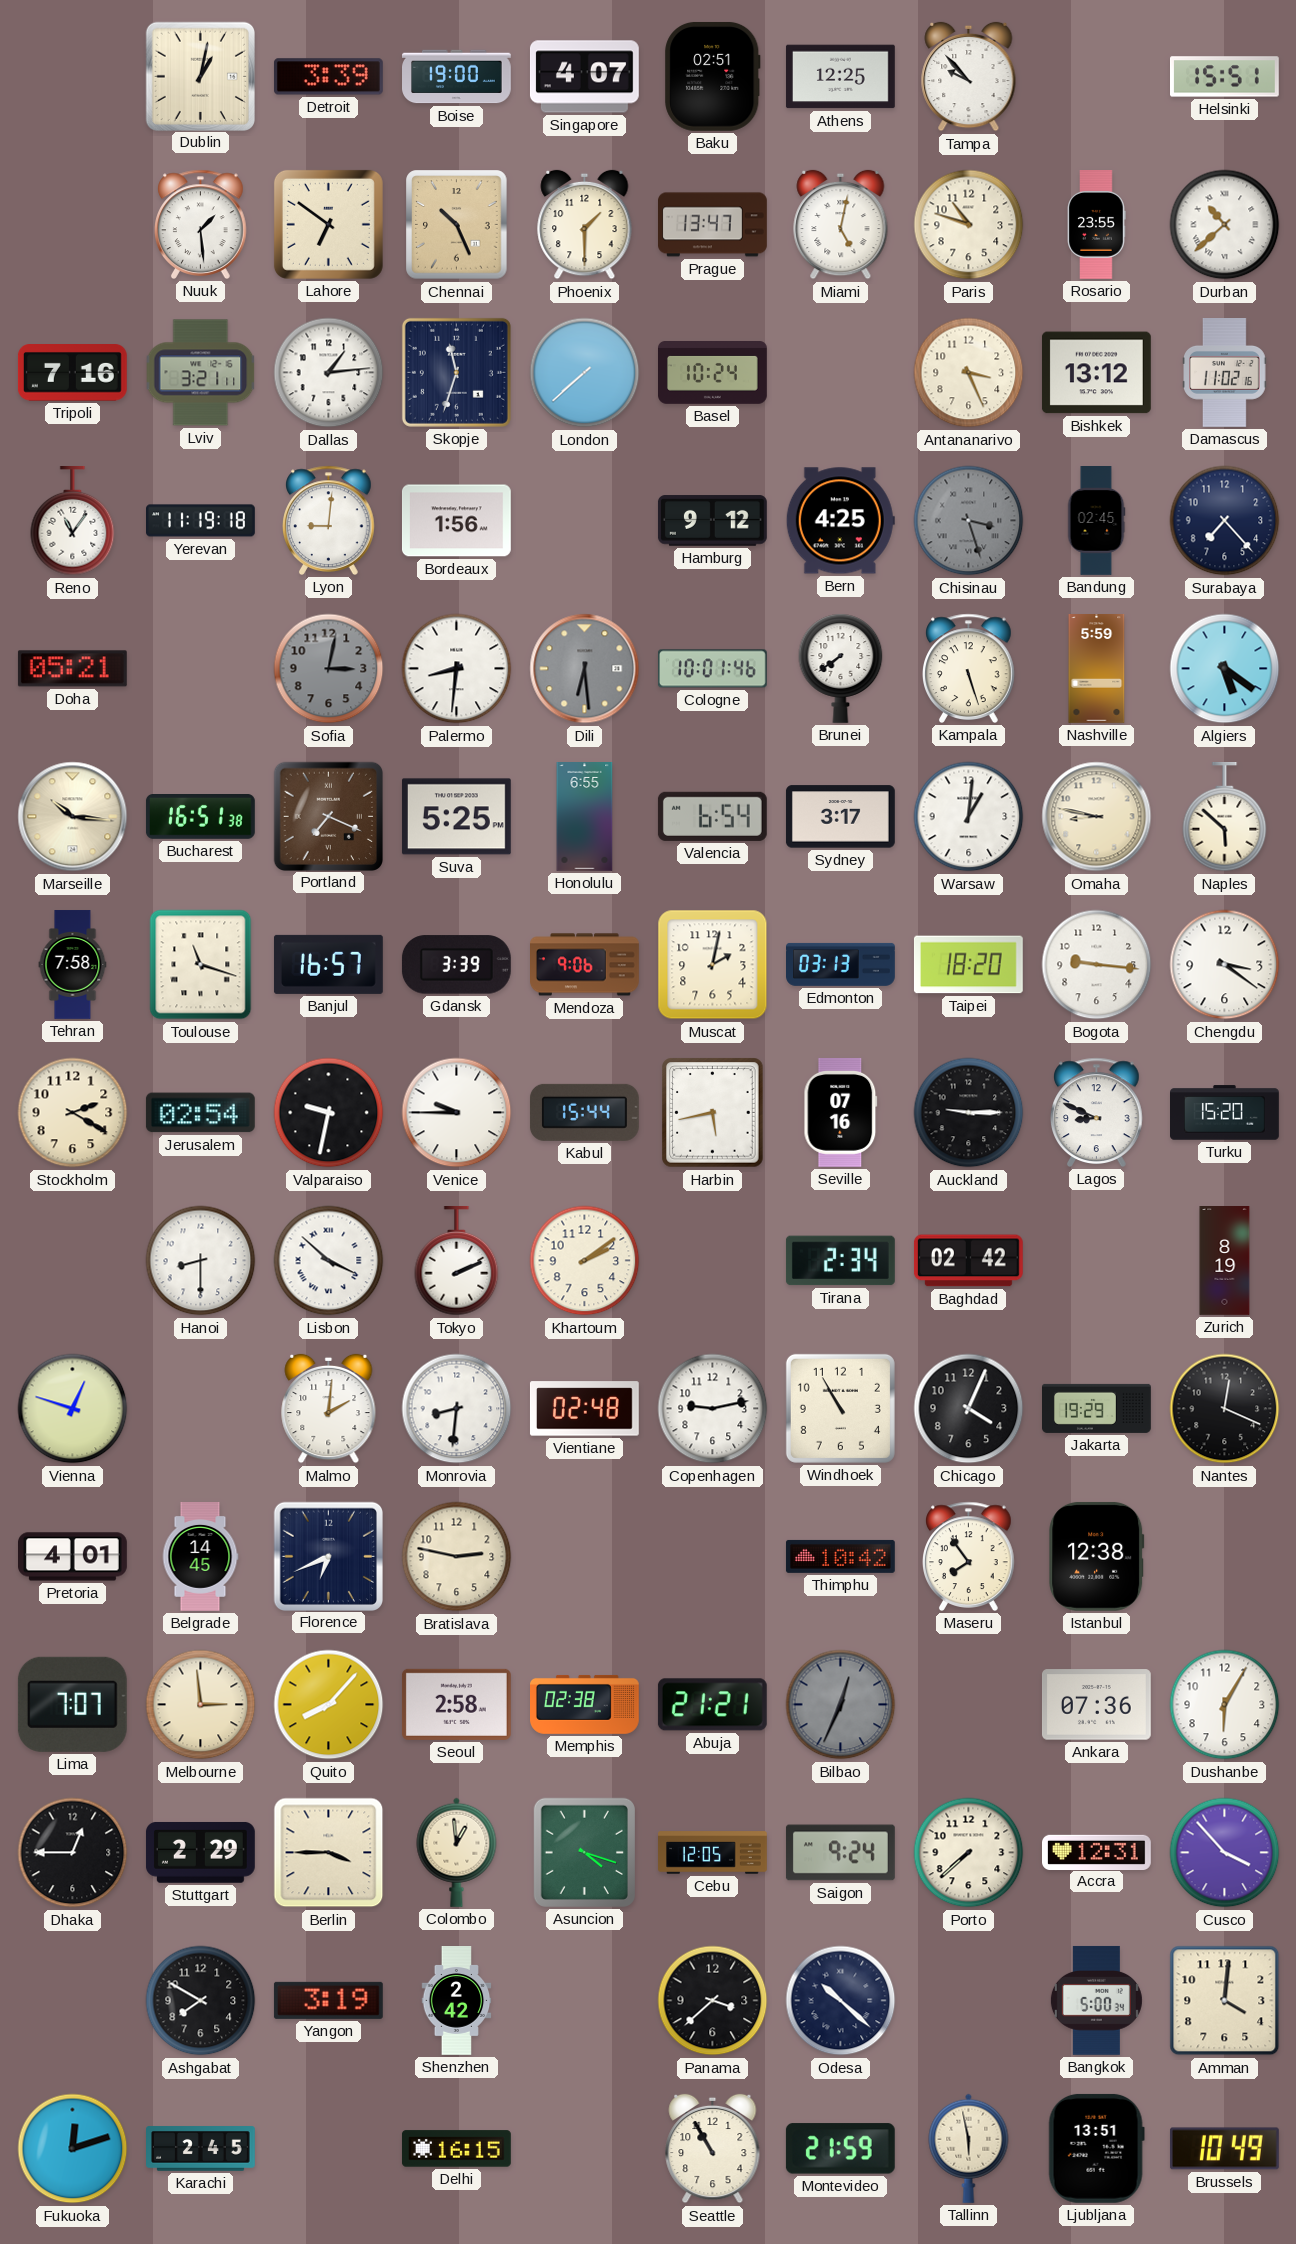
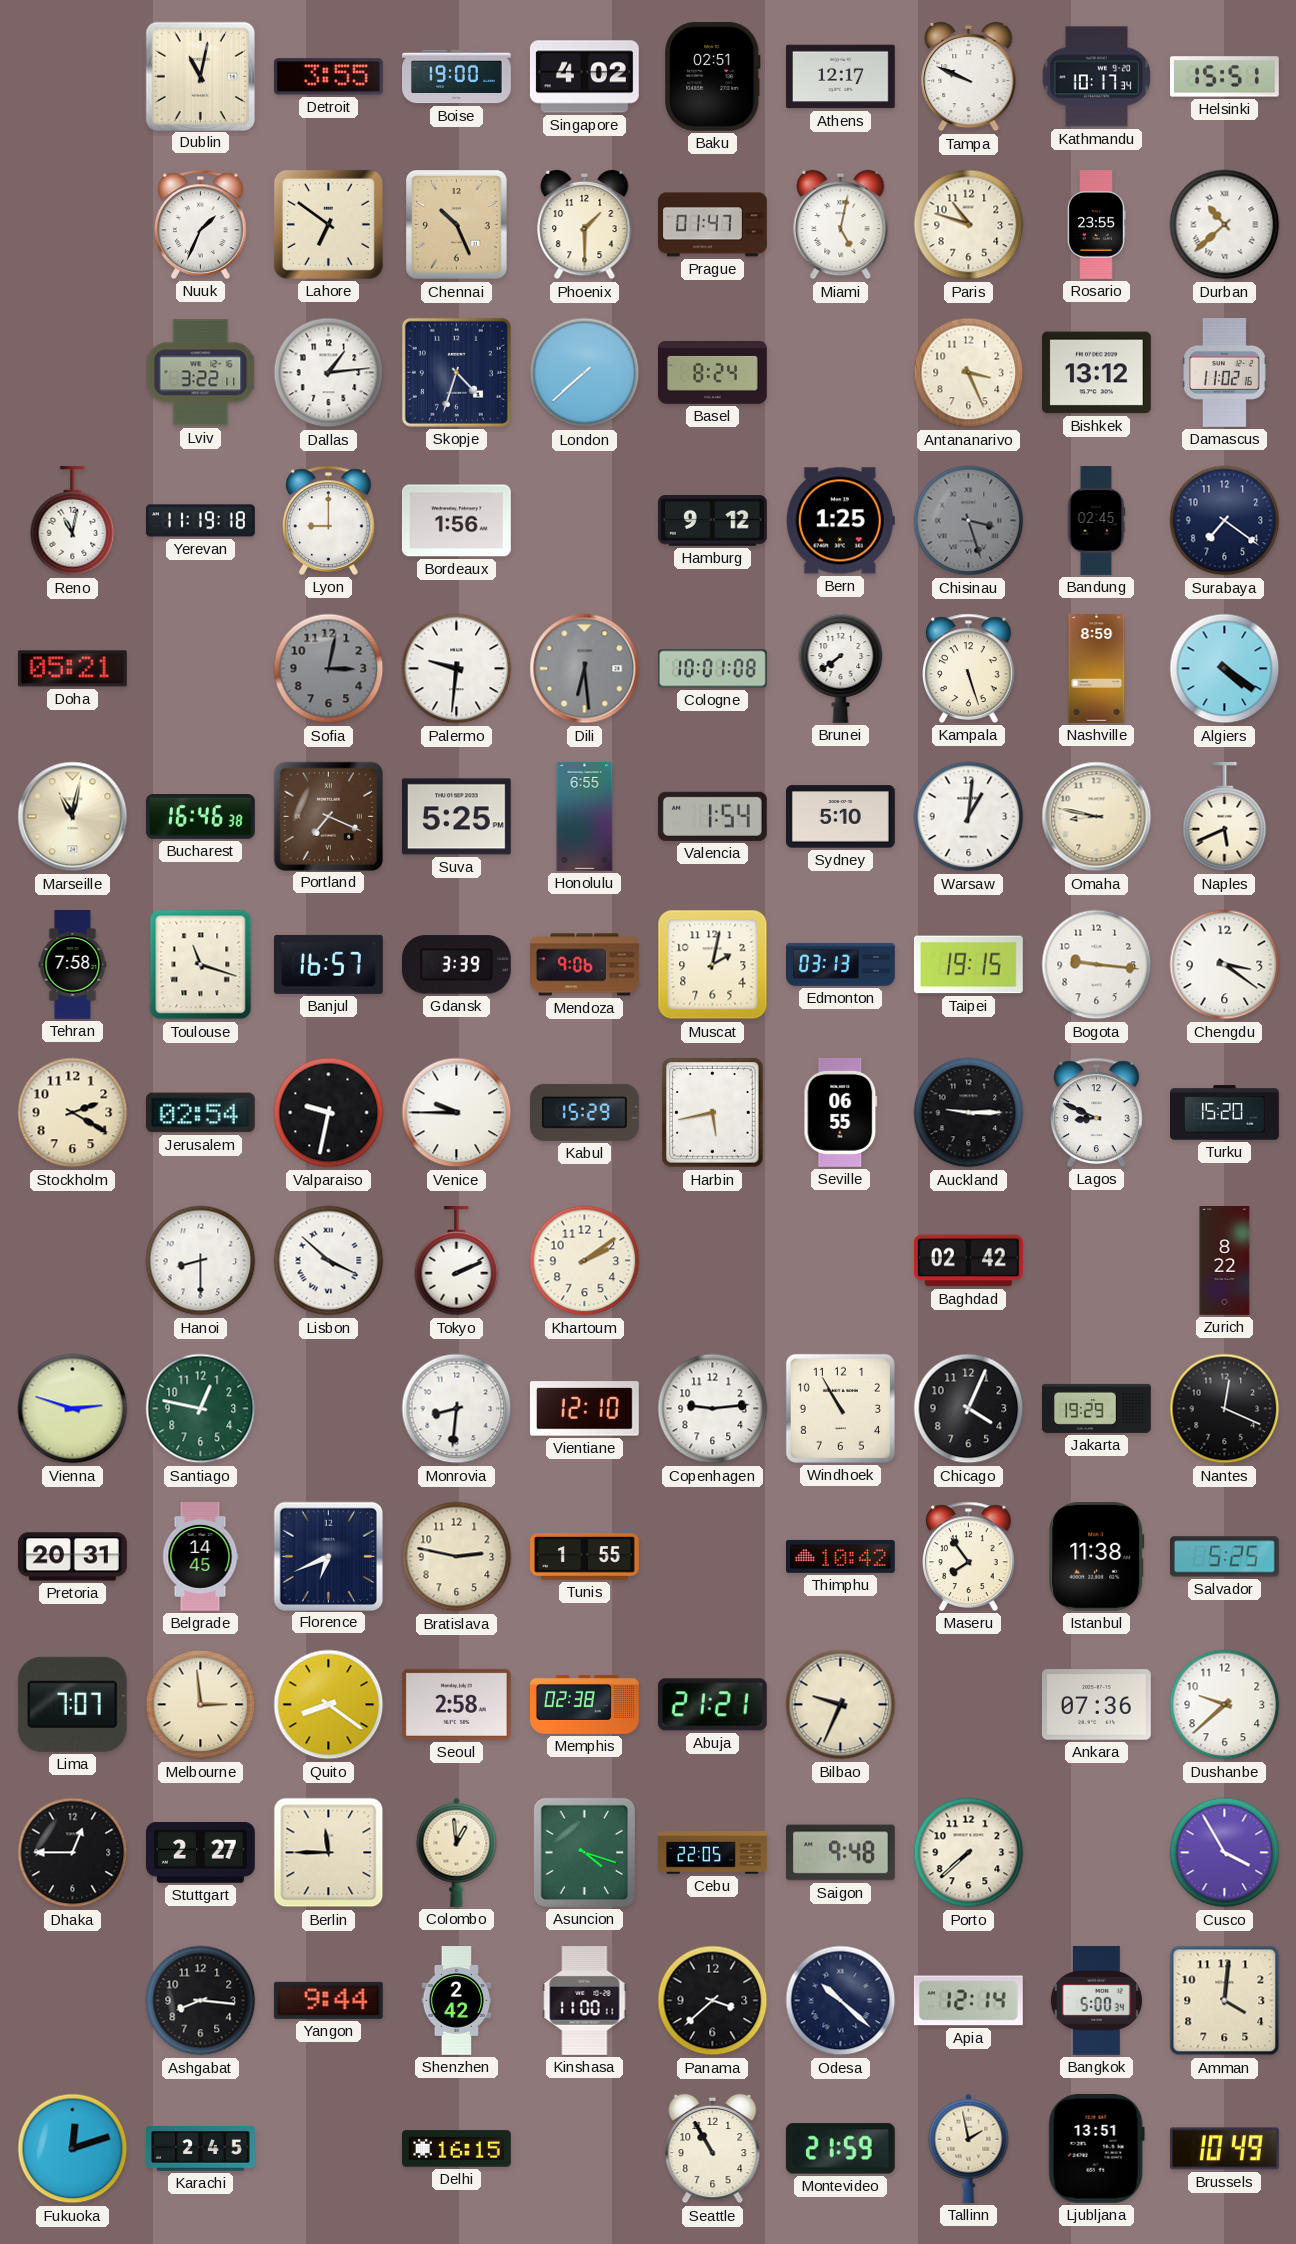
Dublin: 1:02 -> 11:02
Detroit: 3:39 -> 3:55
Singapore: 4:07 -> 4:02
Athens: 12:25 -> 12:17
Tampa: 9:53 -> 9:49
Kathmandu: none -> 10:17
Nuuk: 1:29 -> 1:34
Prague: 13:47 -> 01:47
Tripoli: 7:16 -> none
Lviv: 3:21 -> 3:22
Skopje: 11:33 -> 4:33
Basel: 10:24 -> 8:24
Reno: 11:06 -> 11:02
Lyon: 9:01 -> 9:00
Bern: 4:25 -> 1:25
Surabaya: 7:23 -> 7:21
Palermo: 8:31 -> 9:31
Cologne: 10:01:46 -> 10:01:08
Nashville: 5:59 -> 8:59
Algiers: 5:21 -> 4:21
Marseille: 10:16 -> 11:02
Bucharest: 16:51 -> 16:46
Valencia: 6:54 -> 1:54
Sydney: 3:17 -> 5:10
Naples: 5:52 -> 5:41
Taipei: 18:20 -> 19:15
Kabul: 15:44 -> 15:29
Seville: 07:16 -> 06:55
Tirana: 2:34 -> none
Zurich: 8:19 -> 8:22
Vienna: 12:48 -> 2:48
Santiago: none -> 12:47
Malmo: 2:01 -> none
Vientiane: 02:48 -> 12:10
Copenhagen: 9:13 -> 9:14
Pretoria: 4:01 -> 20:31
Tunis: none -> 1:55
Istanbul: 12:38 -> 11:38
Salvador: none -> 5:25
Quito: 8:07 -> 8:21
Bilbao: 12:34 -> 9:34
Bilbao dial: grey -> cream
Dushanbe: 6:05 -> 9:38
Stuttgart: 2:29 -> 2:27
Berlin: 3:45 -> 11:45
Cebu: 12:05 -> 22:05
Saigon: 9:24 -> 9:48
Accra: 12:31 -> none
Cusco: 3:53 -> 3:55
Ashgabat: 7:50 -> 8:16
Yangon: 3:19 -> 9:44
Kinshasa: none -> 11:00
Apia: none -> 12:14
Tallinn: 5:58 -> 1:58
